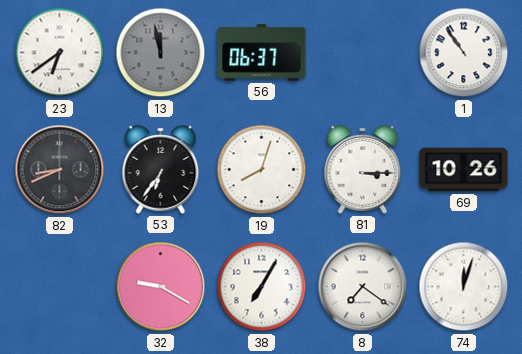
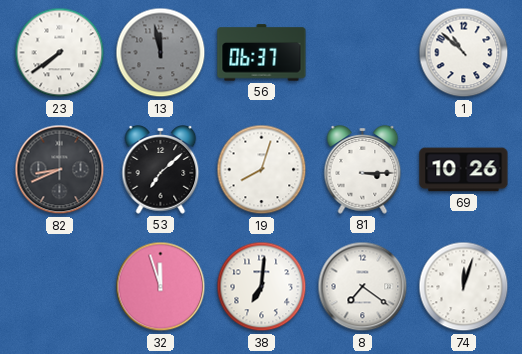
23: 6:39 -> 7:39
1: 10:54 -> 10:52
53: 6:36 -> 7:08
32: 9:20 -> 11:57
38: 7:05 -> 7:01
